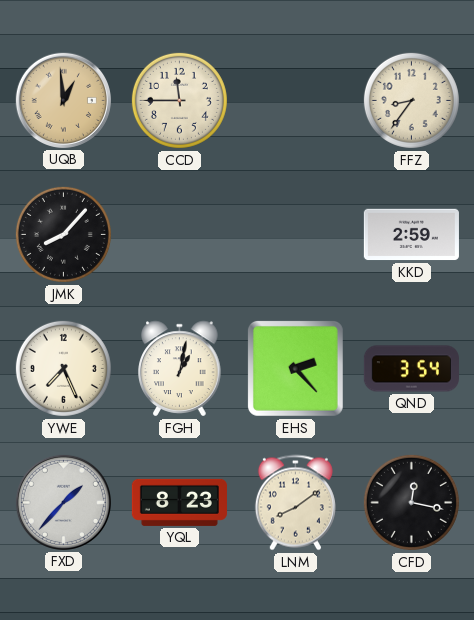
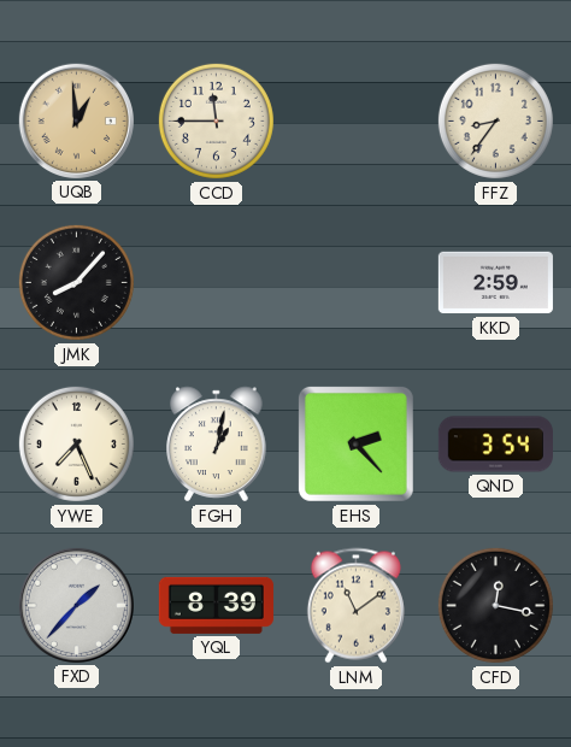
YQL: 8:23 -> 8:39
LNM: 8:09 -> 11:09
